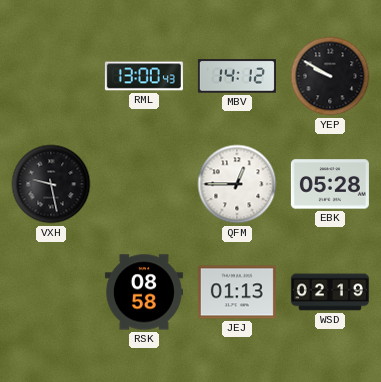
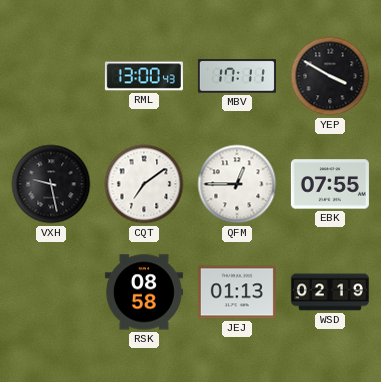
MBV: 14:12 -> 17:11
YEP: 9:50 -> 3:50
CQT: none -> 7:09
EBK: 05:28 -> 07:55
